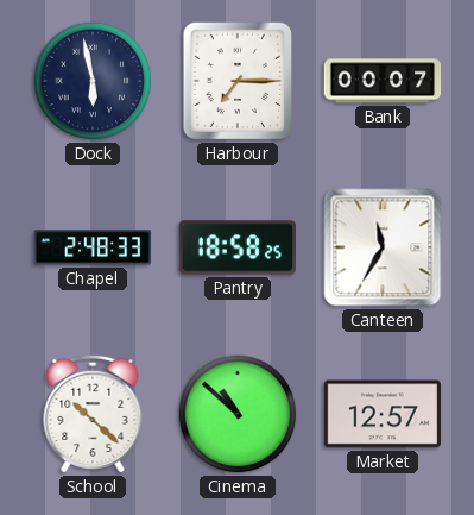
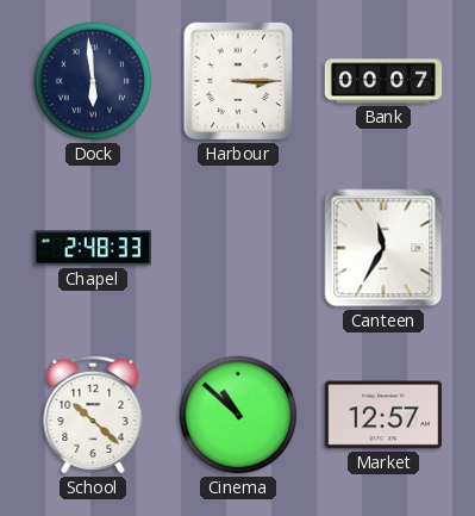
Dock: 5:58 -> 5:59
Harbour: 7:15 -> 3:15
Pantry: 18:58 -> none
